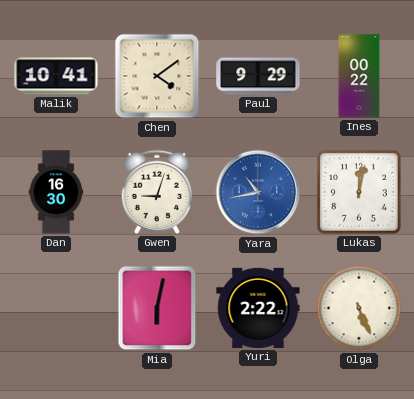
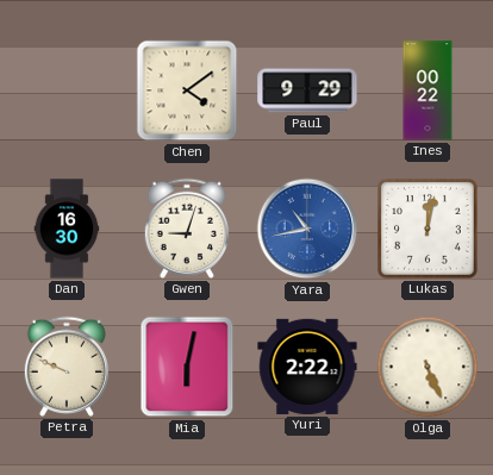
Malik: 10:41 -> none
Petra: none -> 9:49
